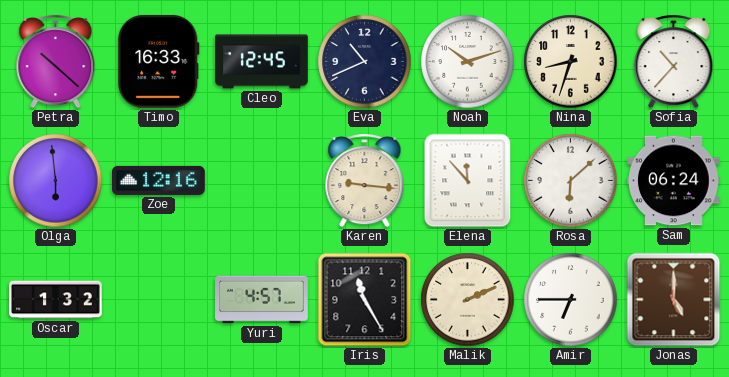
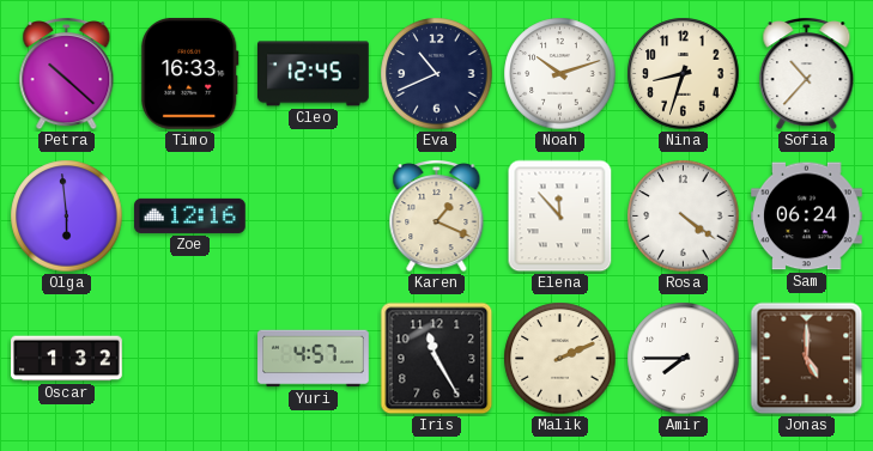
Karen: 9:16 -> 1:19
Rosa: 6:08 -> 4:21
Amir: 6:45 -> 7:45
